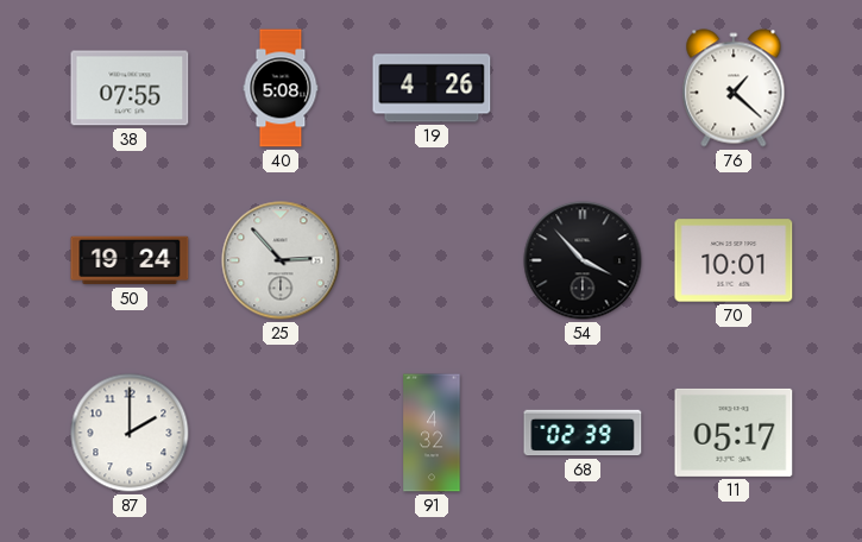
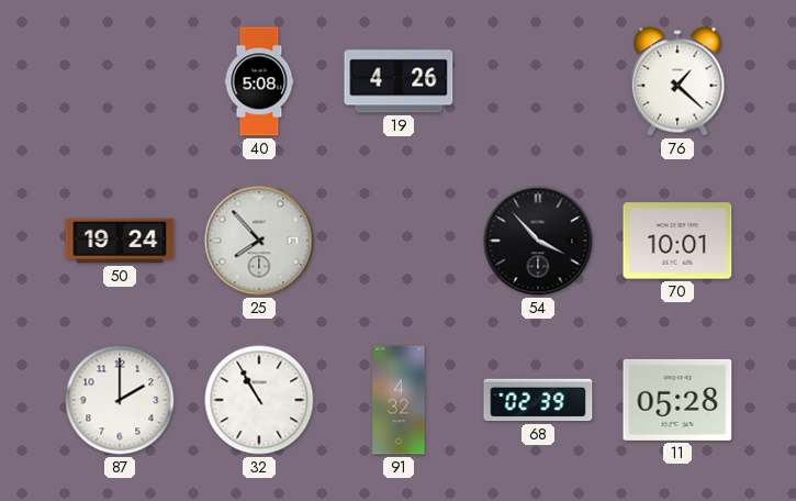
38: 07:55 -> none
25: 2:53 -> 7:53
32: none -> 10:55
11: 05:17 -> 05:28
